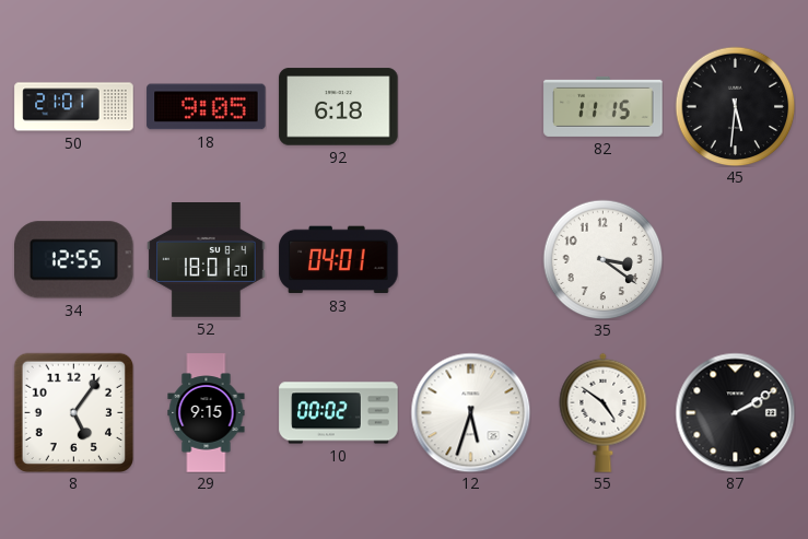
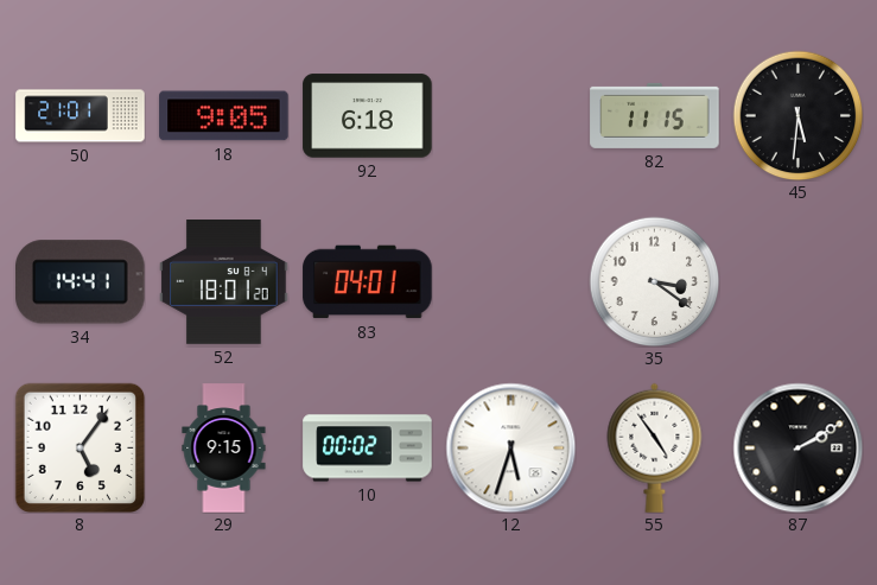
34: 12:55 -> 14:41
55: 4:51 -> 4:54
